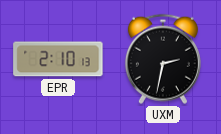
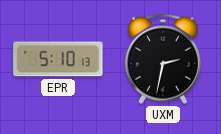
EPR: 2:10 -> 5:10
